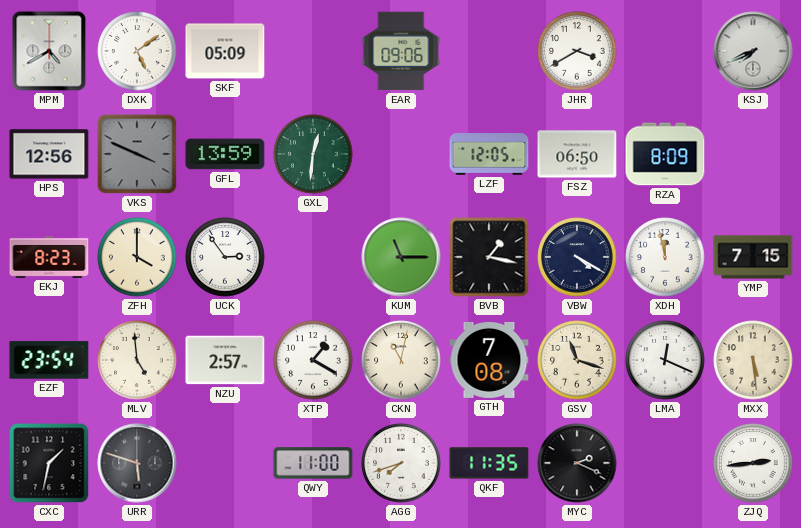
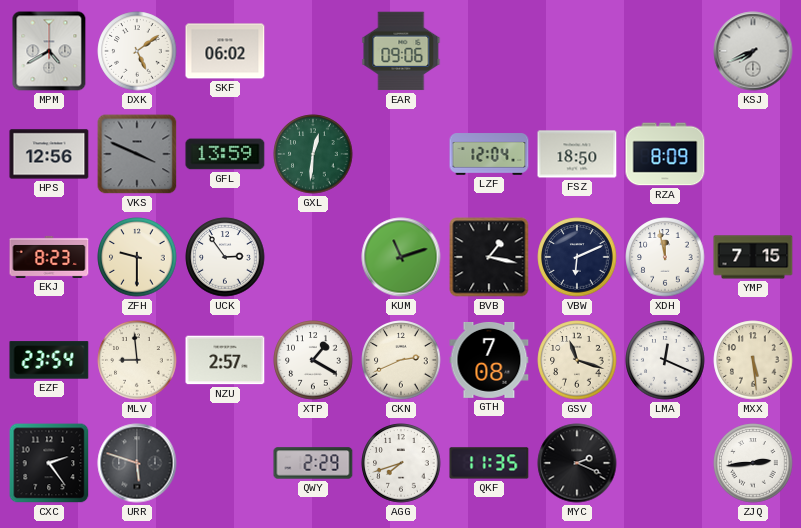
SKF: 05:09 -> 06:02
JHR: 3:40 -> none
LZF: 12:05 -> 12:04
FSZ: 06:50 -> 18:50
ZFH: 4:00 -> 9:30
KUM: 11:15 -> 11:12
VBW: 4:20 -> 6:11
MLV: 4:59 -> 8:59
CKN: 11:02 -> 2:41
CXC: 1:32 -> 2:24
QWY: 11:00 -> 2:29
